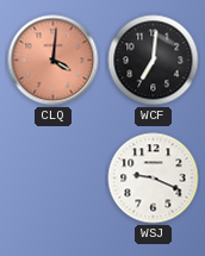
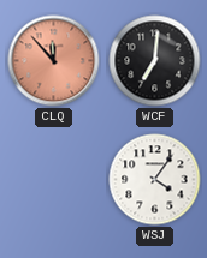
CLQ: 4:01 -> 11:53
WSJ: 9:19 -> 4:06
